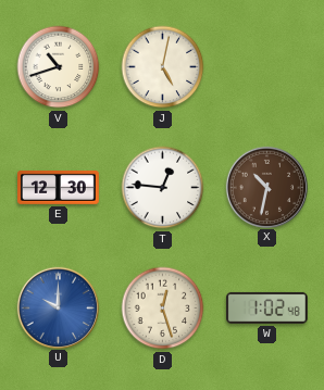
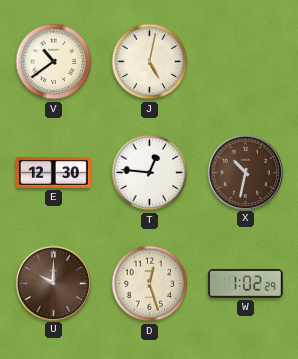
V: 10:42 -> 10:39
U dial: blue -> brown
W: 1:02:48 -> 1:02:29
